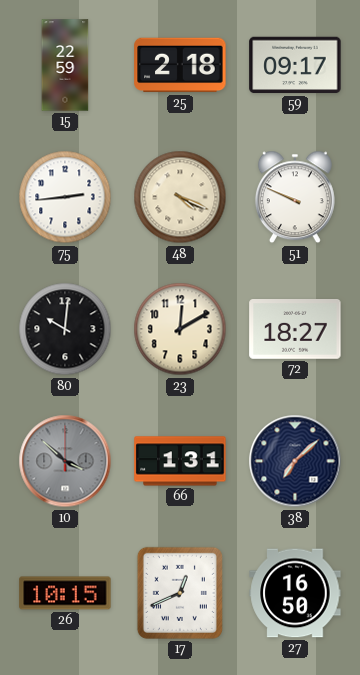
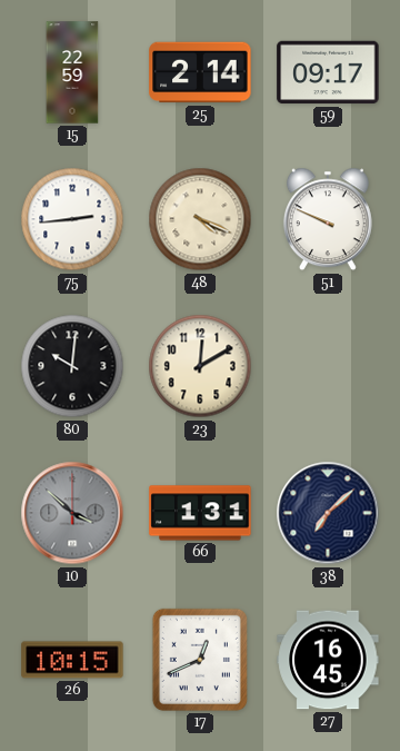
25: 2:18 -> 2:14
72: 18:27 -> none
27: 16:50 -> 16:45
